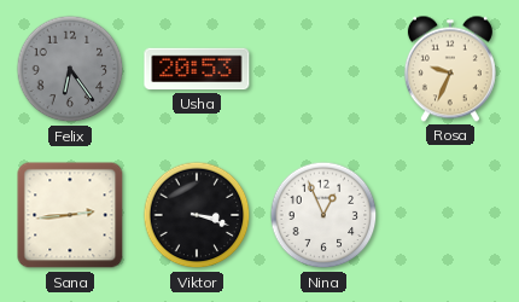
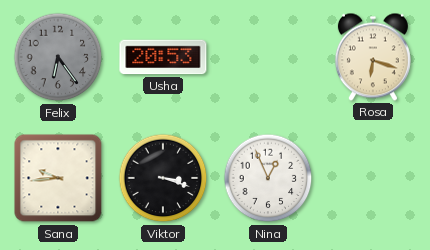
Rosa: 9:34 -> 6:18
Sana: 2:44 -> 9:44
